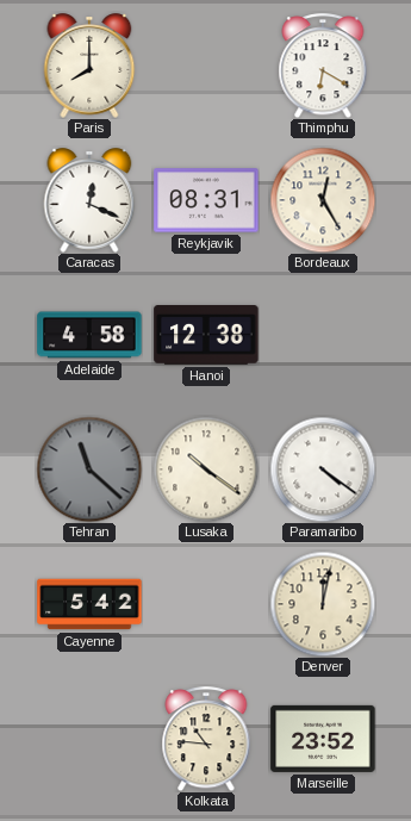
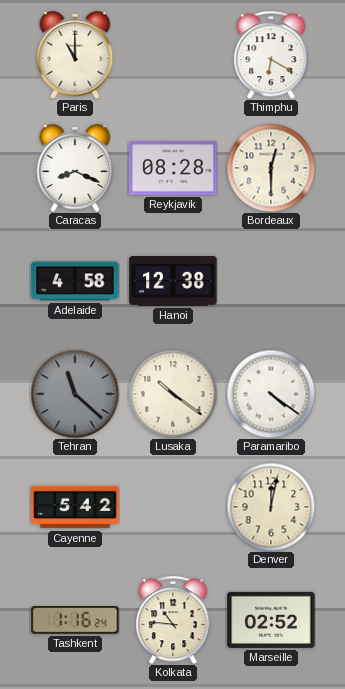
Paris: 8:00 -> 11:00
Caracas: 12:19 -> 8:19
Reykjavik: 08:31 -> 08:28
Bordeaux: 12:25 -> 12:30
Tashkent: none -> 1:16
Marseille: 23:52 -> 02:52
